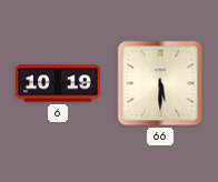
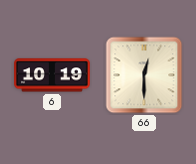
66: 5:30 -> 12:30
